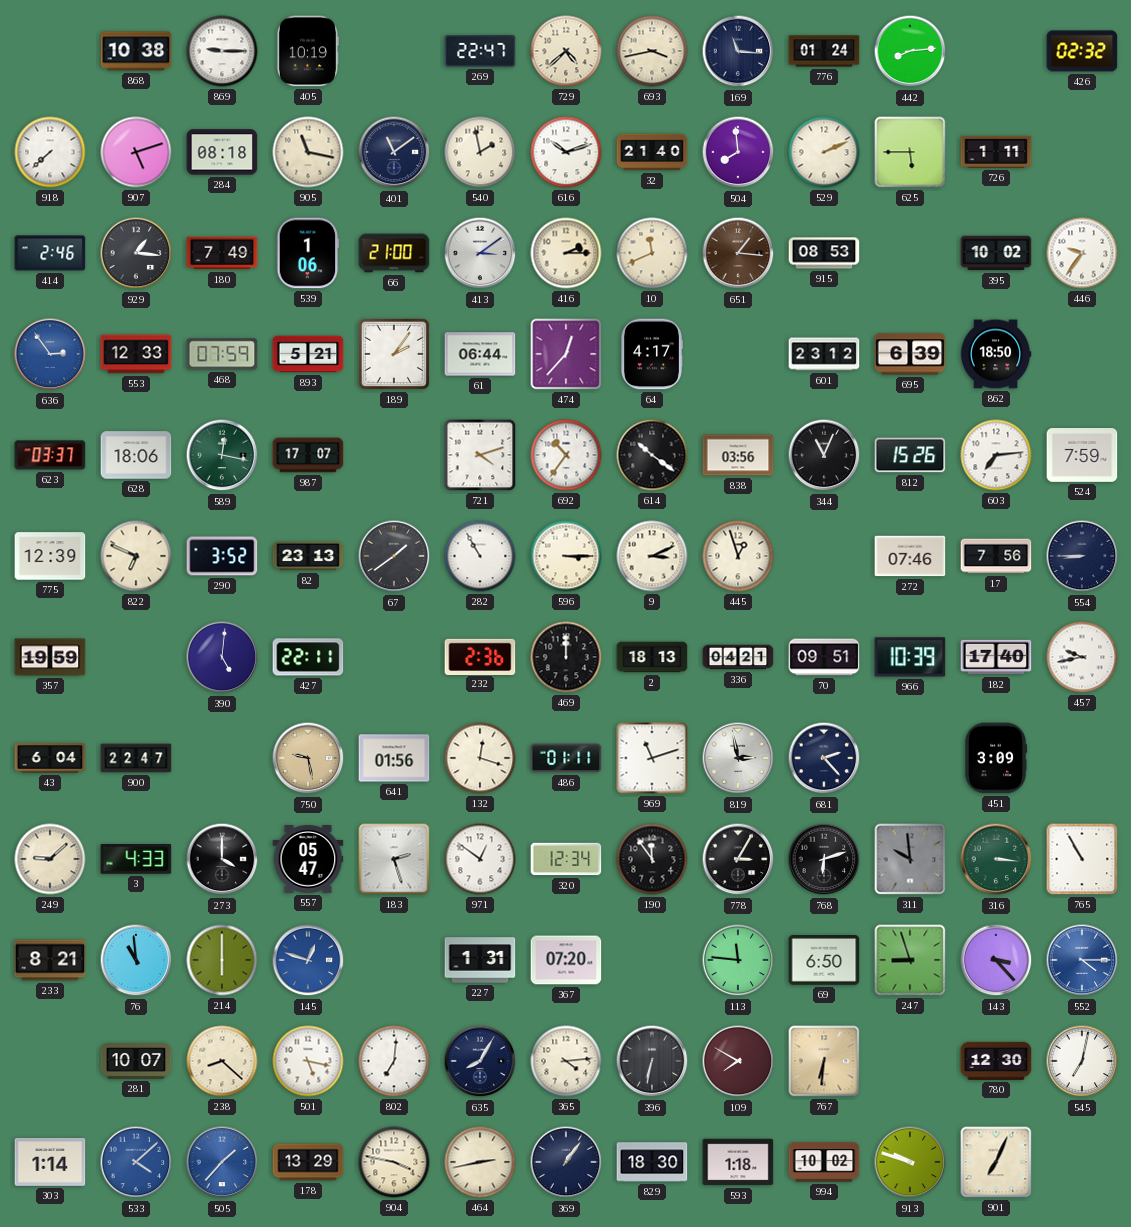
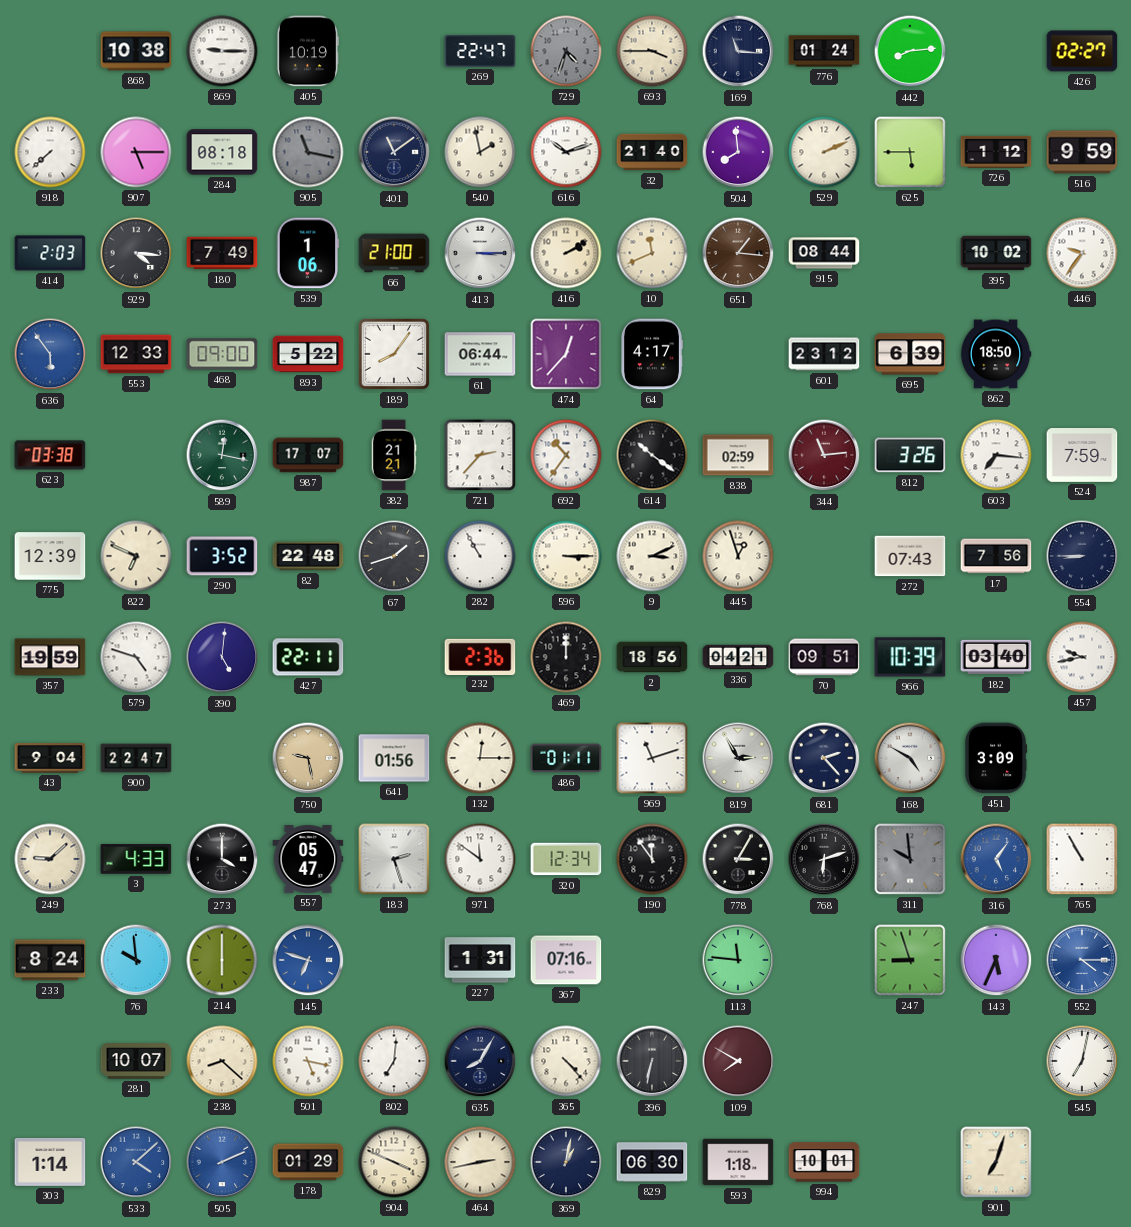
729: 4:38 -> 4:33
729 dial: cream -> grey
693: 3:43 -> 3:45
426: 02:32 -> 02:27
907: 5:12 -> 5:15
905 dial: cream -> grey
726: 1:11 -> 1:12
516: none -> 9:59
414: 2:46 -> 2:03
929: 1:16 -> 4:16
413: 3:09 -> 3:15
416: 2:15 -> 2:10
915: 08:53 -> 08:44
636: 2:54 -> 5:54
468: 07:59 -> 09:00
893: 5:21 -> 5:22
189: 2:06 -> 8:06
623: 03:37 -> 03:38
628: 18:06 -> none
382: none -> 21:21
721: 4:12 -> 2:37
838: 03:56 -> 02:59
344: 11:04 -> 11:14
344 dial: black -> burgundy
812: 15:26 -> 3:26
603: 7:14 -> 7:16
82: 23:13 -> 22:48
67: 1:39 -> 1:42
272: 07:46 -> 07:43
579: none -> 4:48
2: 18:13 -> 18:56
182: 17:40 -> 03:40
43: 6:04 -> 9:04
132: 12:18 -> 12:15
819: 2:58 -> 2:55
168: none -> 4:50
971: 12:51 -> 11:51
316: 3:16 -> 5:06
316 dial: green -> blue
233: 8:21 -> 8:24
76: 10:59 -> 9:59
145: 12:48 -> 6:48
367: 07:20 -> 07:16
69: 6:50 -> none
143: 3:23 -> 5:34
365: 4:14 -> 4:23
767: 6:31 -> none
780: 12:30 -> none
505: 1:37 -> 2:11
178: 13:29 -> 01:29
904: 3:47 -> 3:49
369: 1:06 -> 1:02
829: 18:30 -> 06:30
994: 10:02 -> 10:01
913: 9:48 -> none
901: 7:04 -> 7:03
